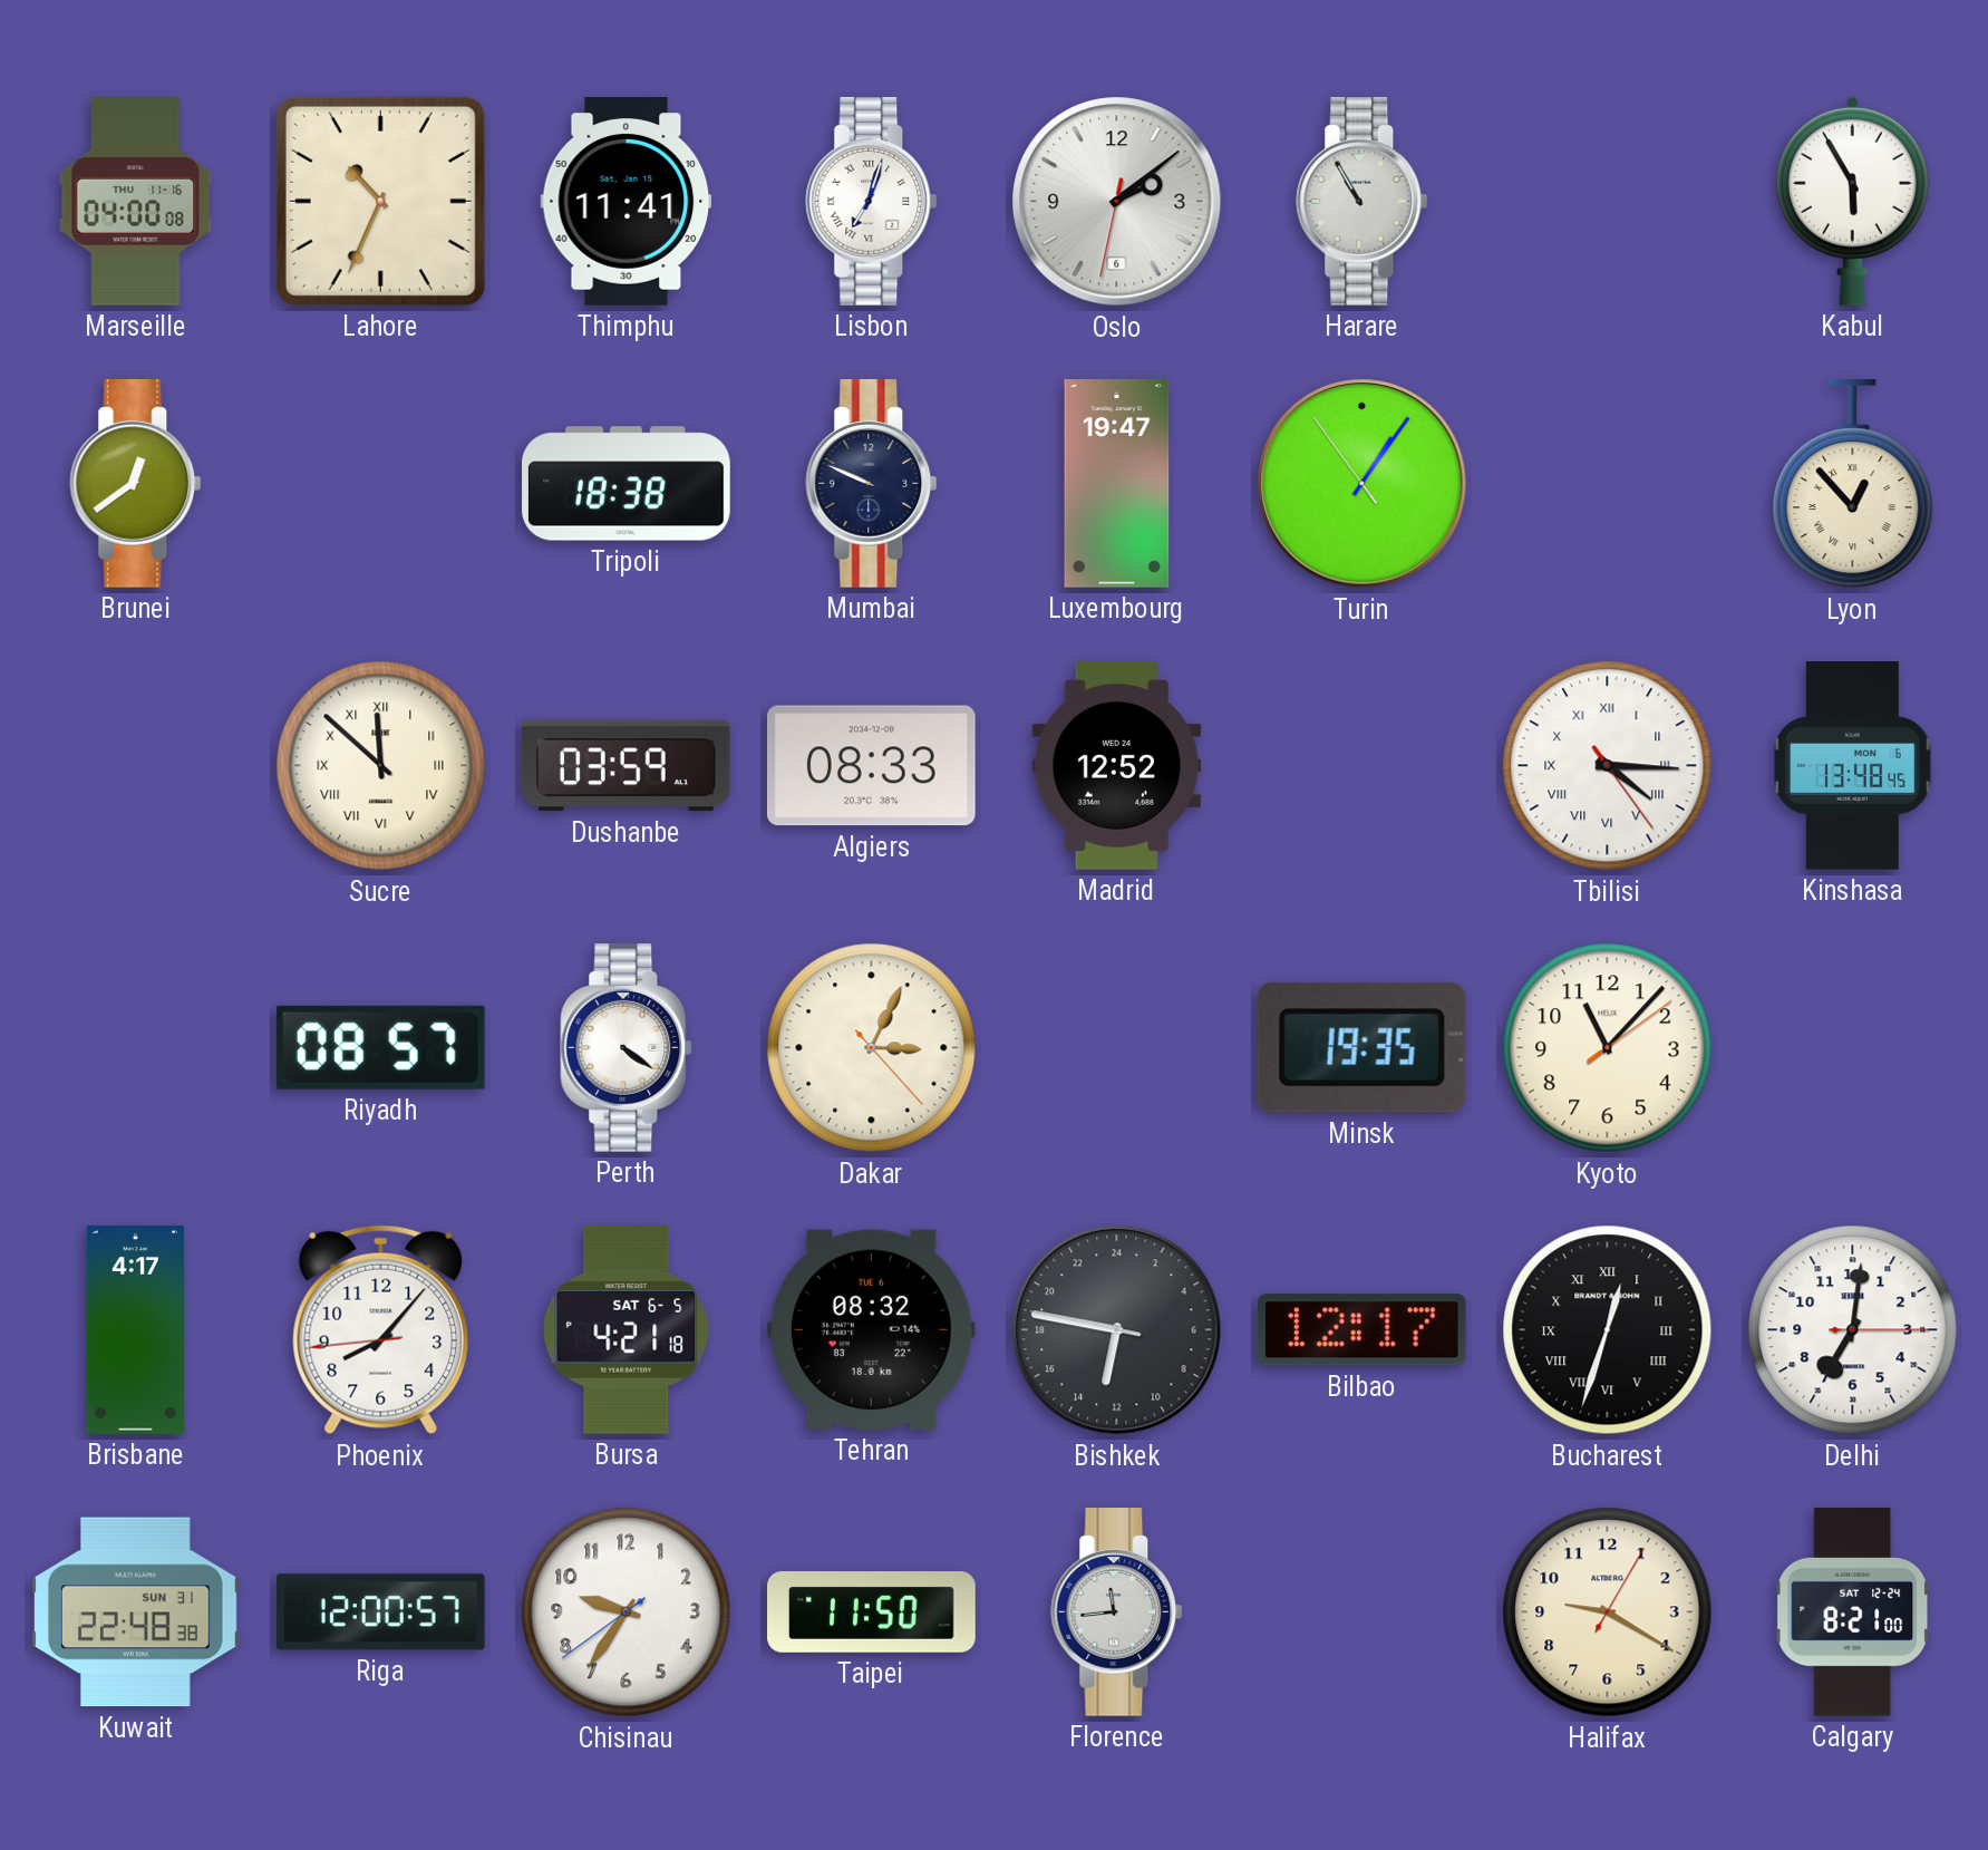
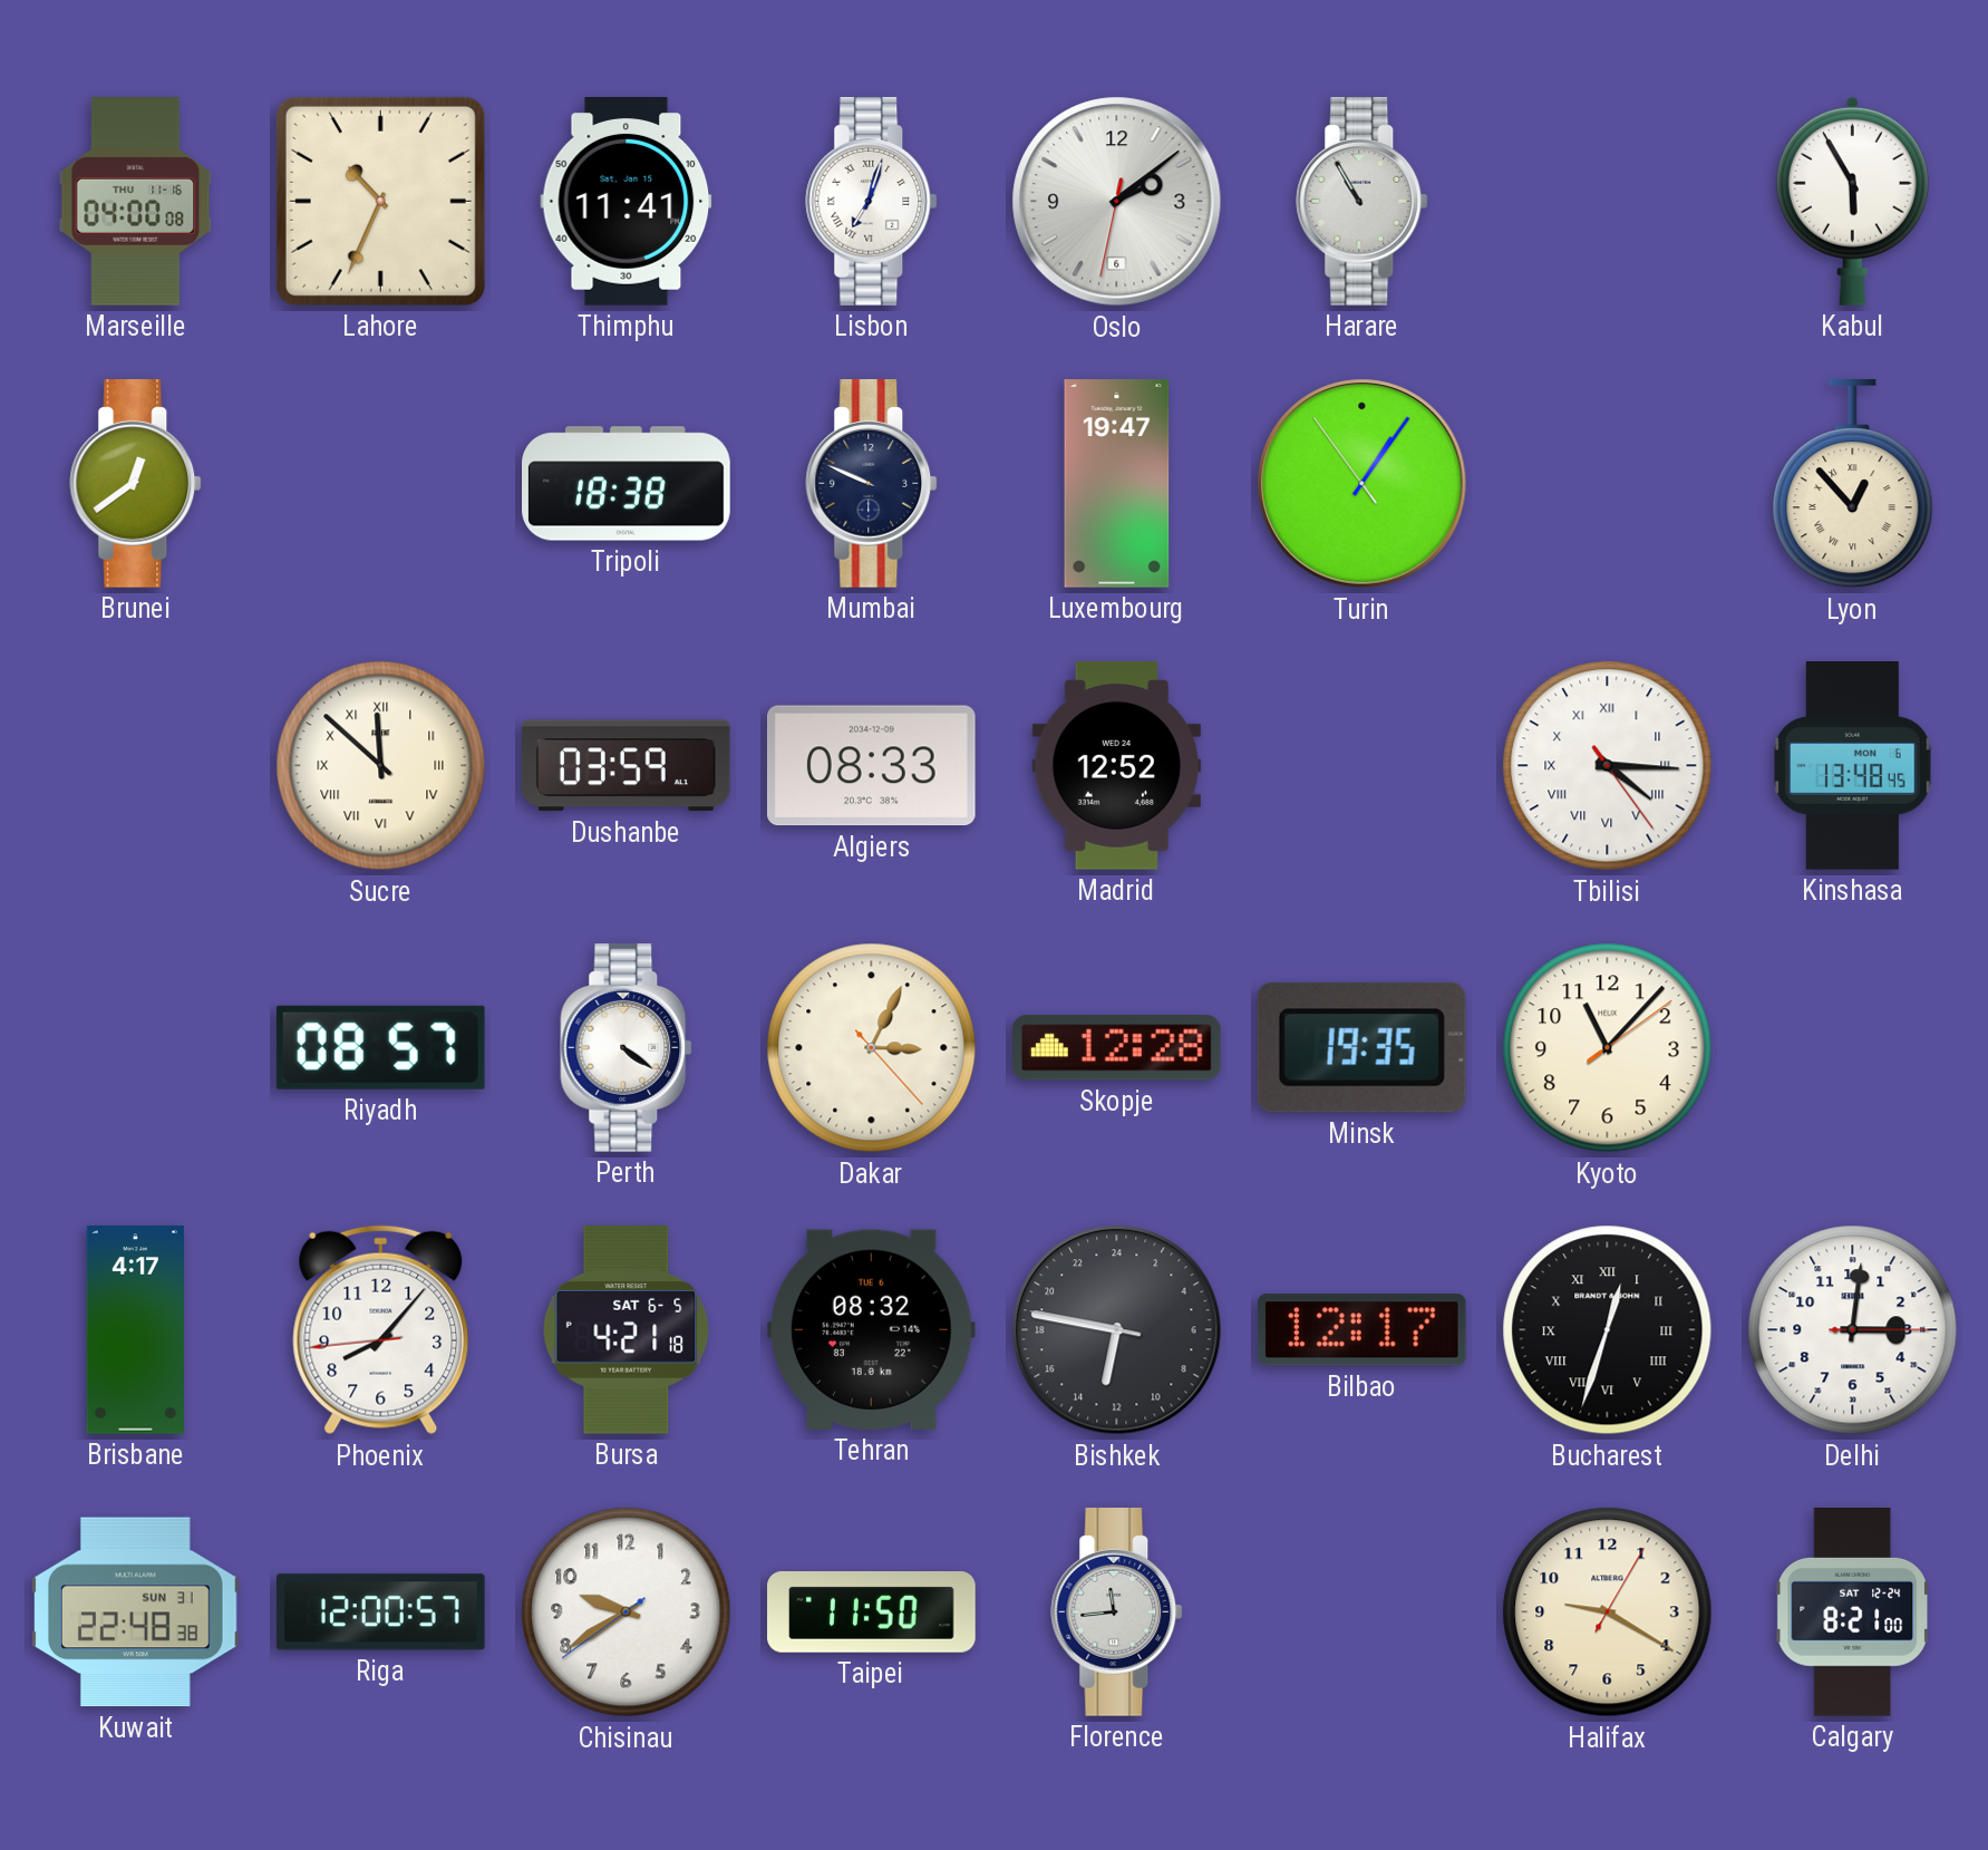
Skopje: none -> 12:28
Delhi: 7:01 -> 3:01
Chisinau: 9:35 -> 9:39
